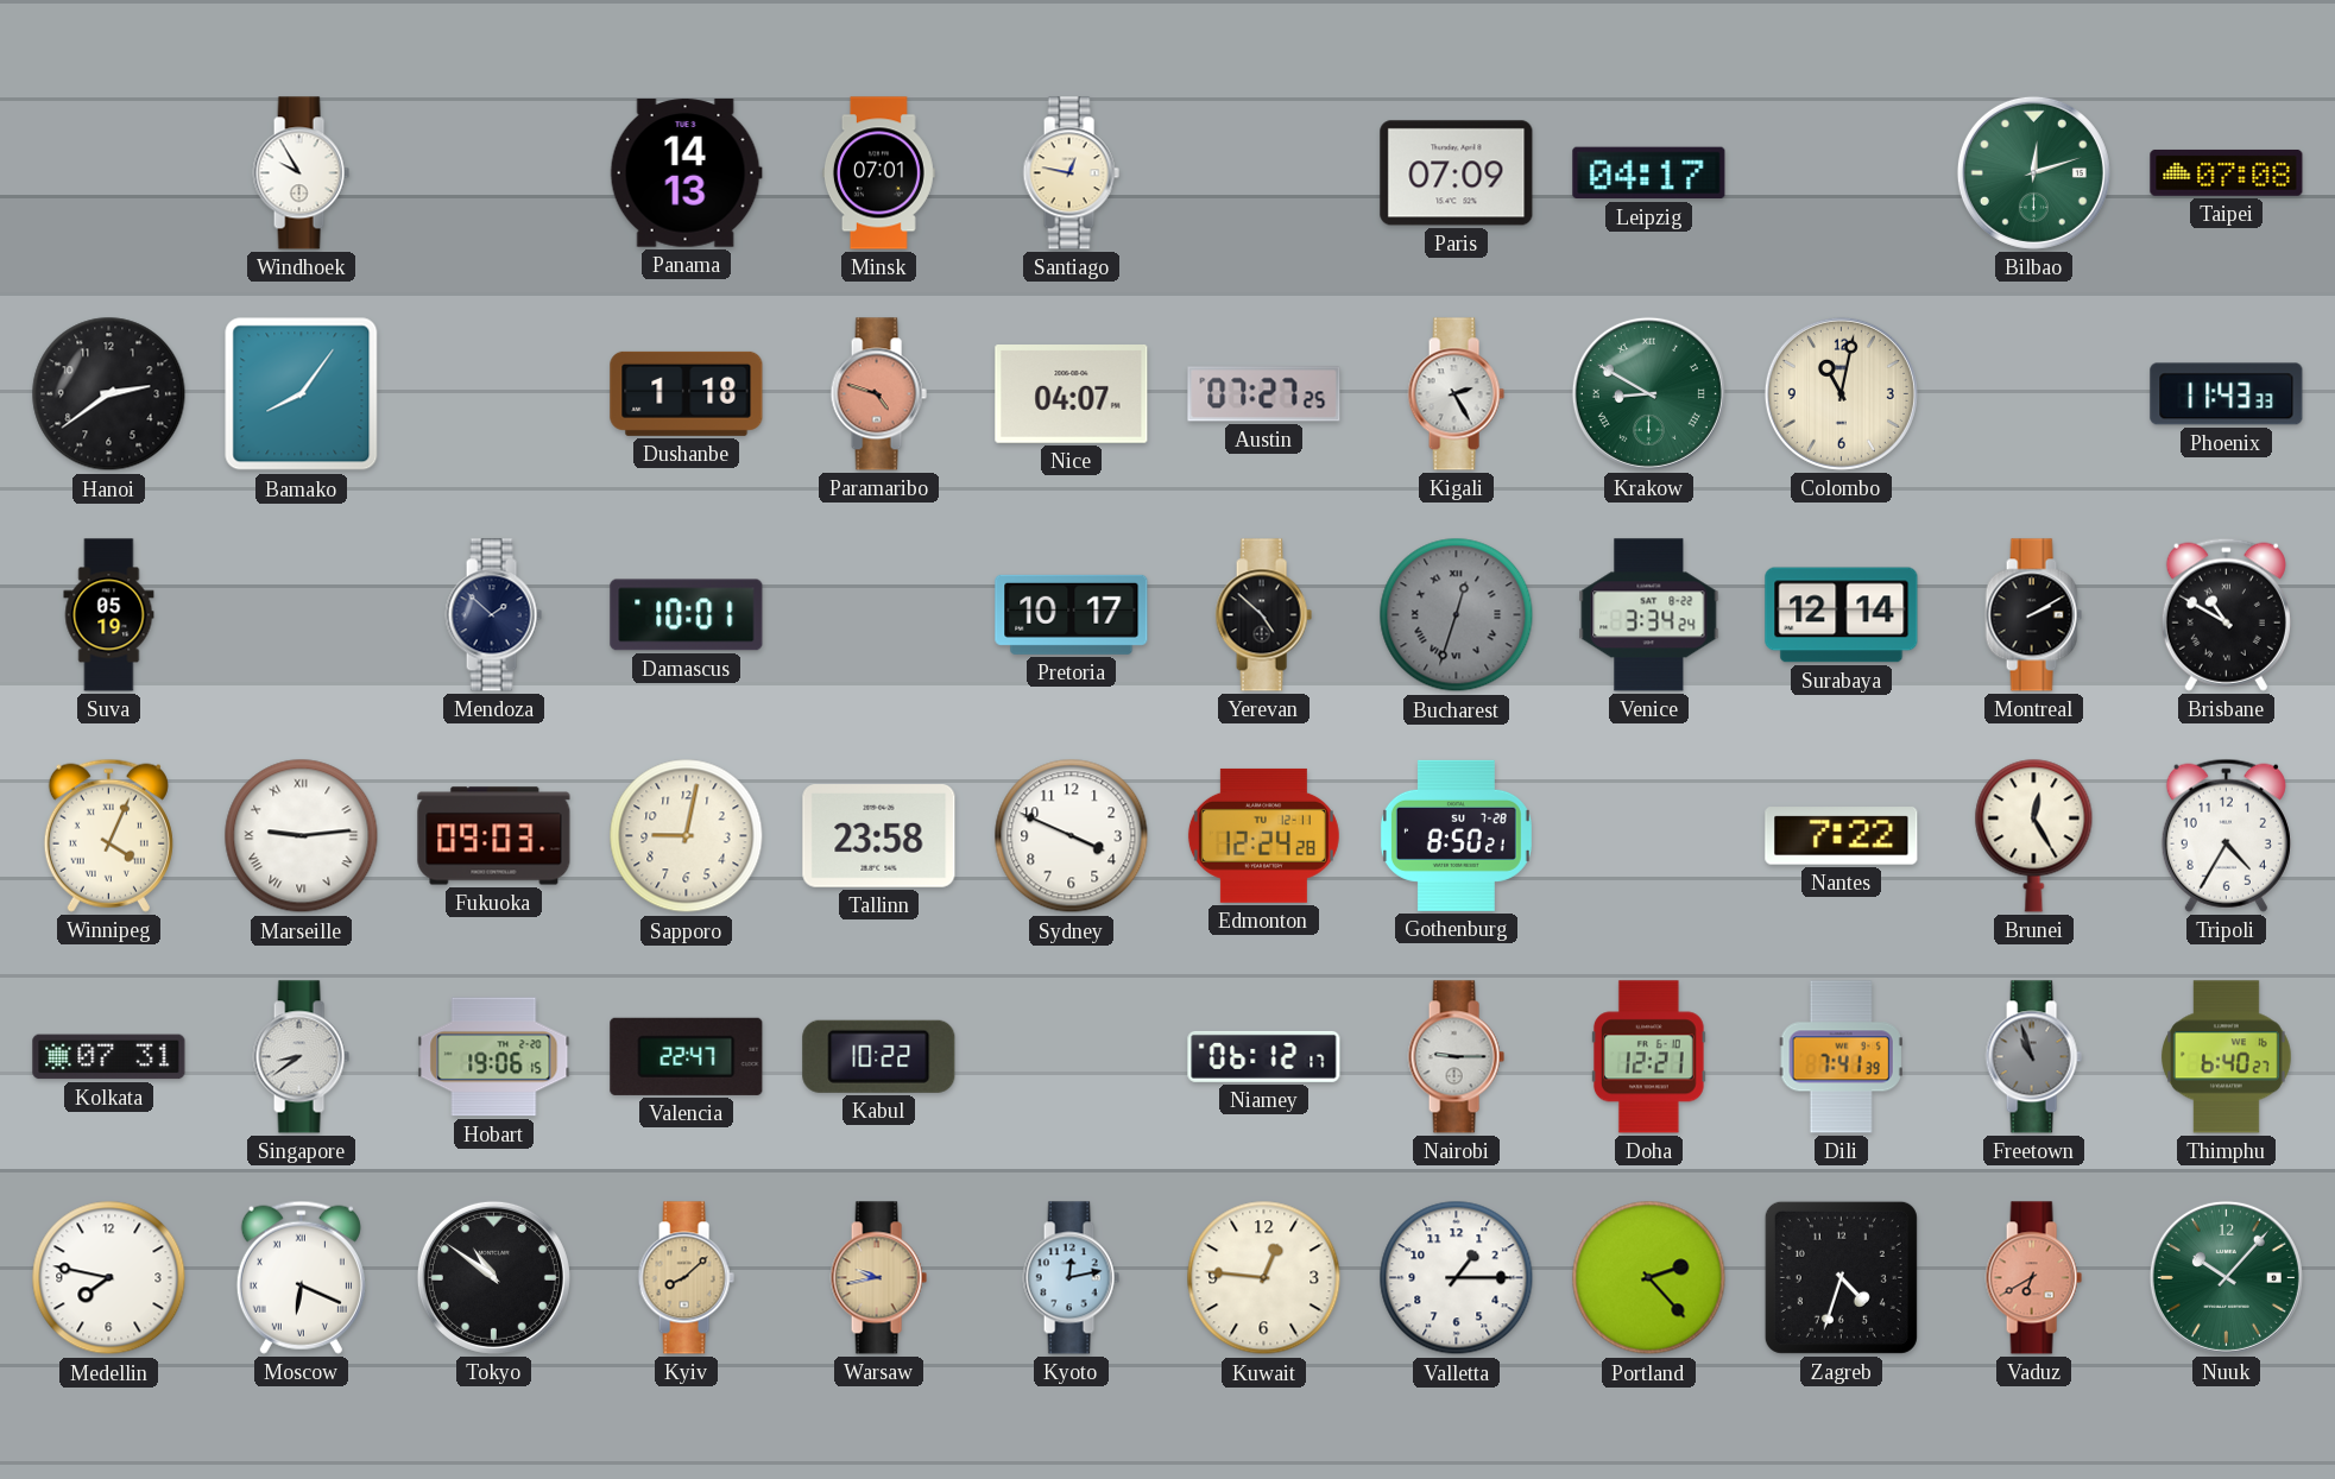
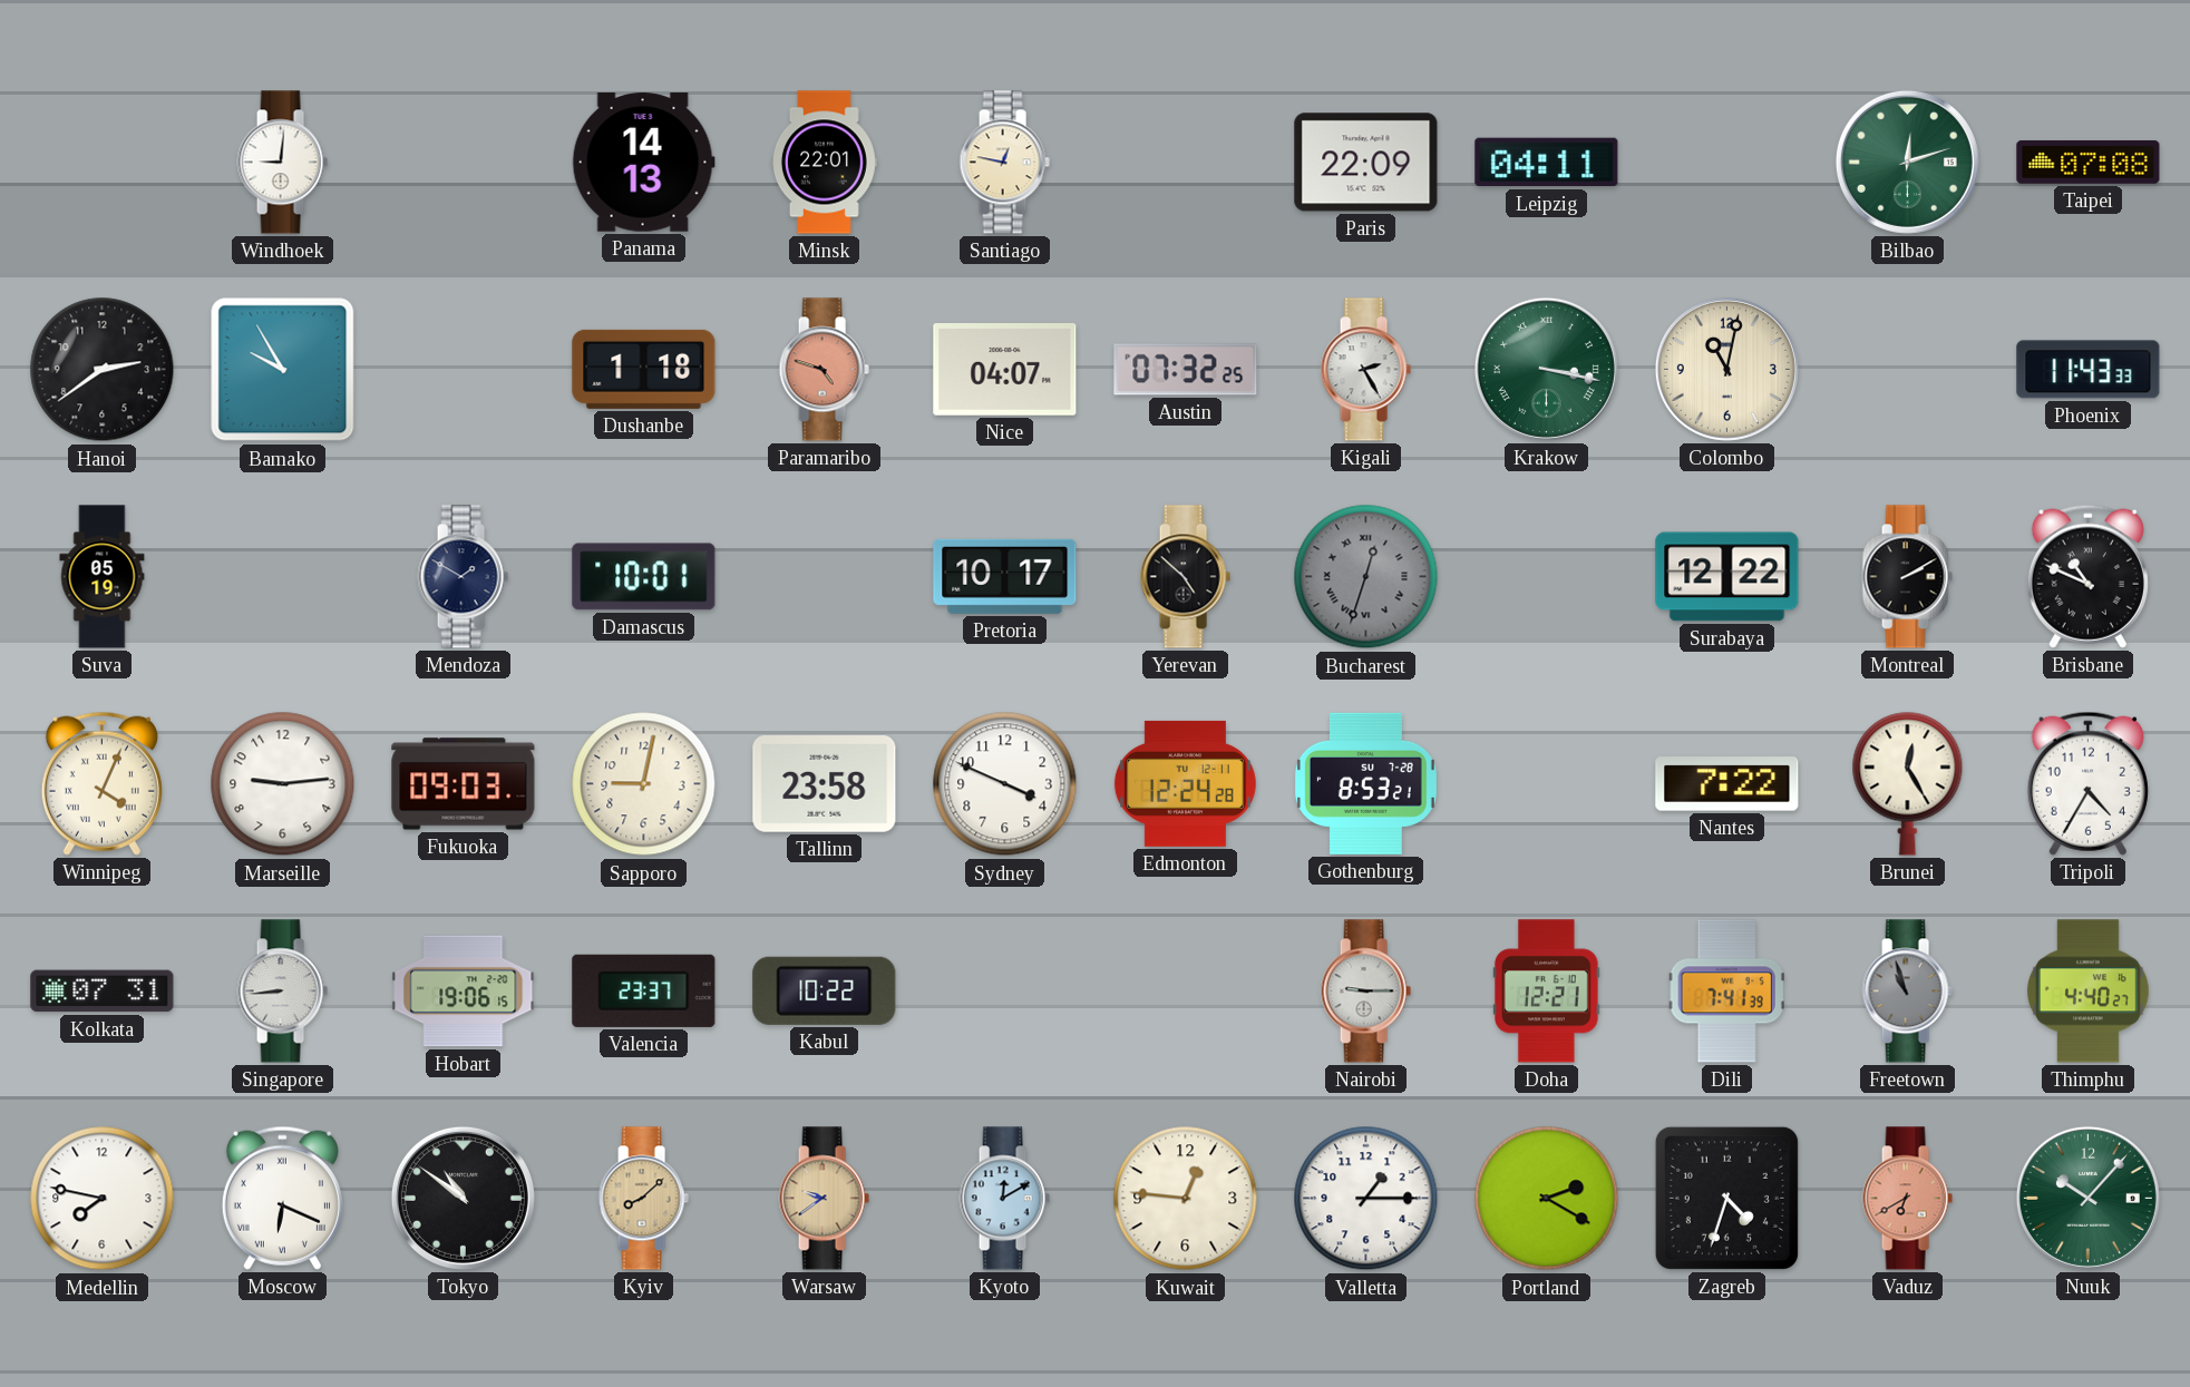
Windhoek: 9:55 -> 9:01
Minsk: 07:01 -> 22:01
Paris: 07:09 -> 22:09
Leipzig: 04:17 -> 04:11
Bamako: 8:06 -> 9:55
Austin: 07:27 -> 07:32
Krakow: 8:50 -> 3:17
Mendoza: 1:52 -> 1:50
Venice: 3:34 -> none
Surabaya: 12:14 -> 12:22
Brisbane: 10:50 -> 10:49
Marseille numerals: Roman -> Arabic
Gothenburg: 8:50 -> 8:53
Singapore: 8:39 -> 8:44
Valencia: 22:47 -> 23:37
Niamey: 06:12 -> none
Thimphu: 6:40 -> 4:40
Warsaw: 9:43 -> 9:39
Kyoto: 12:13 -> 12:10
Portland: 2:23 -> 2:20
